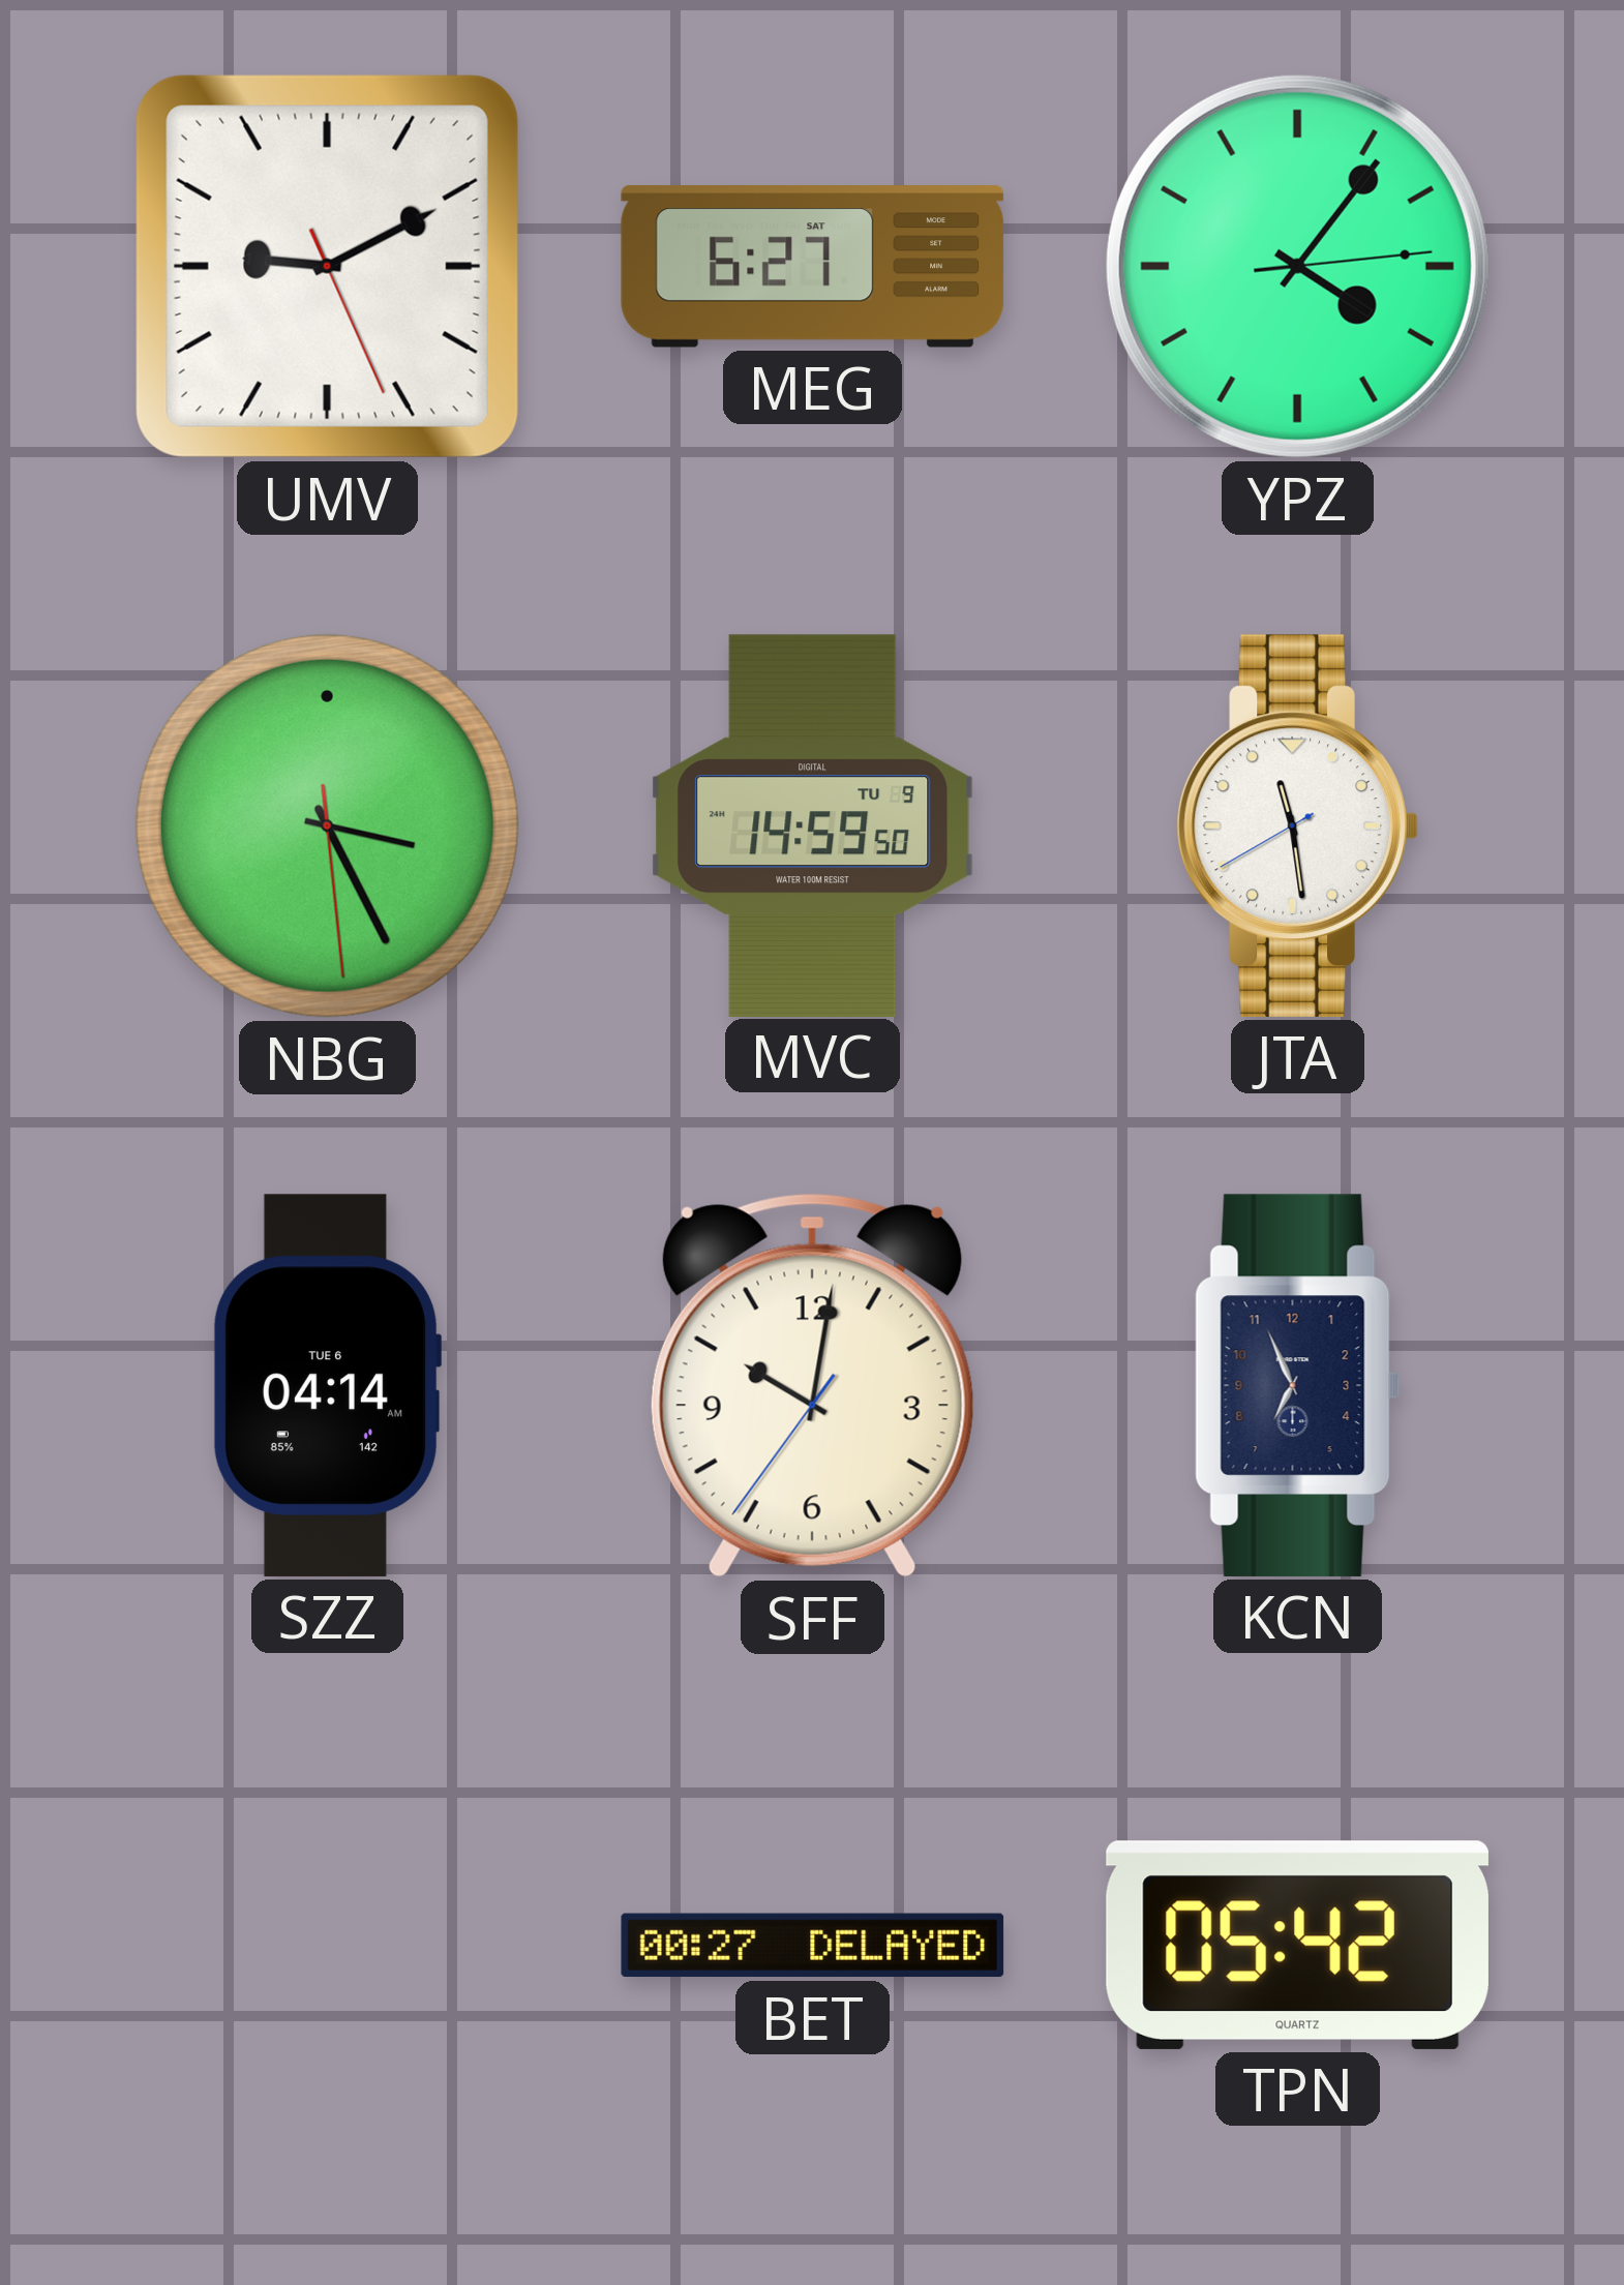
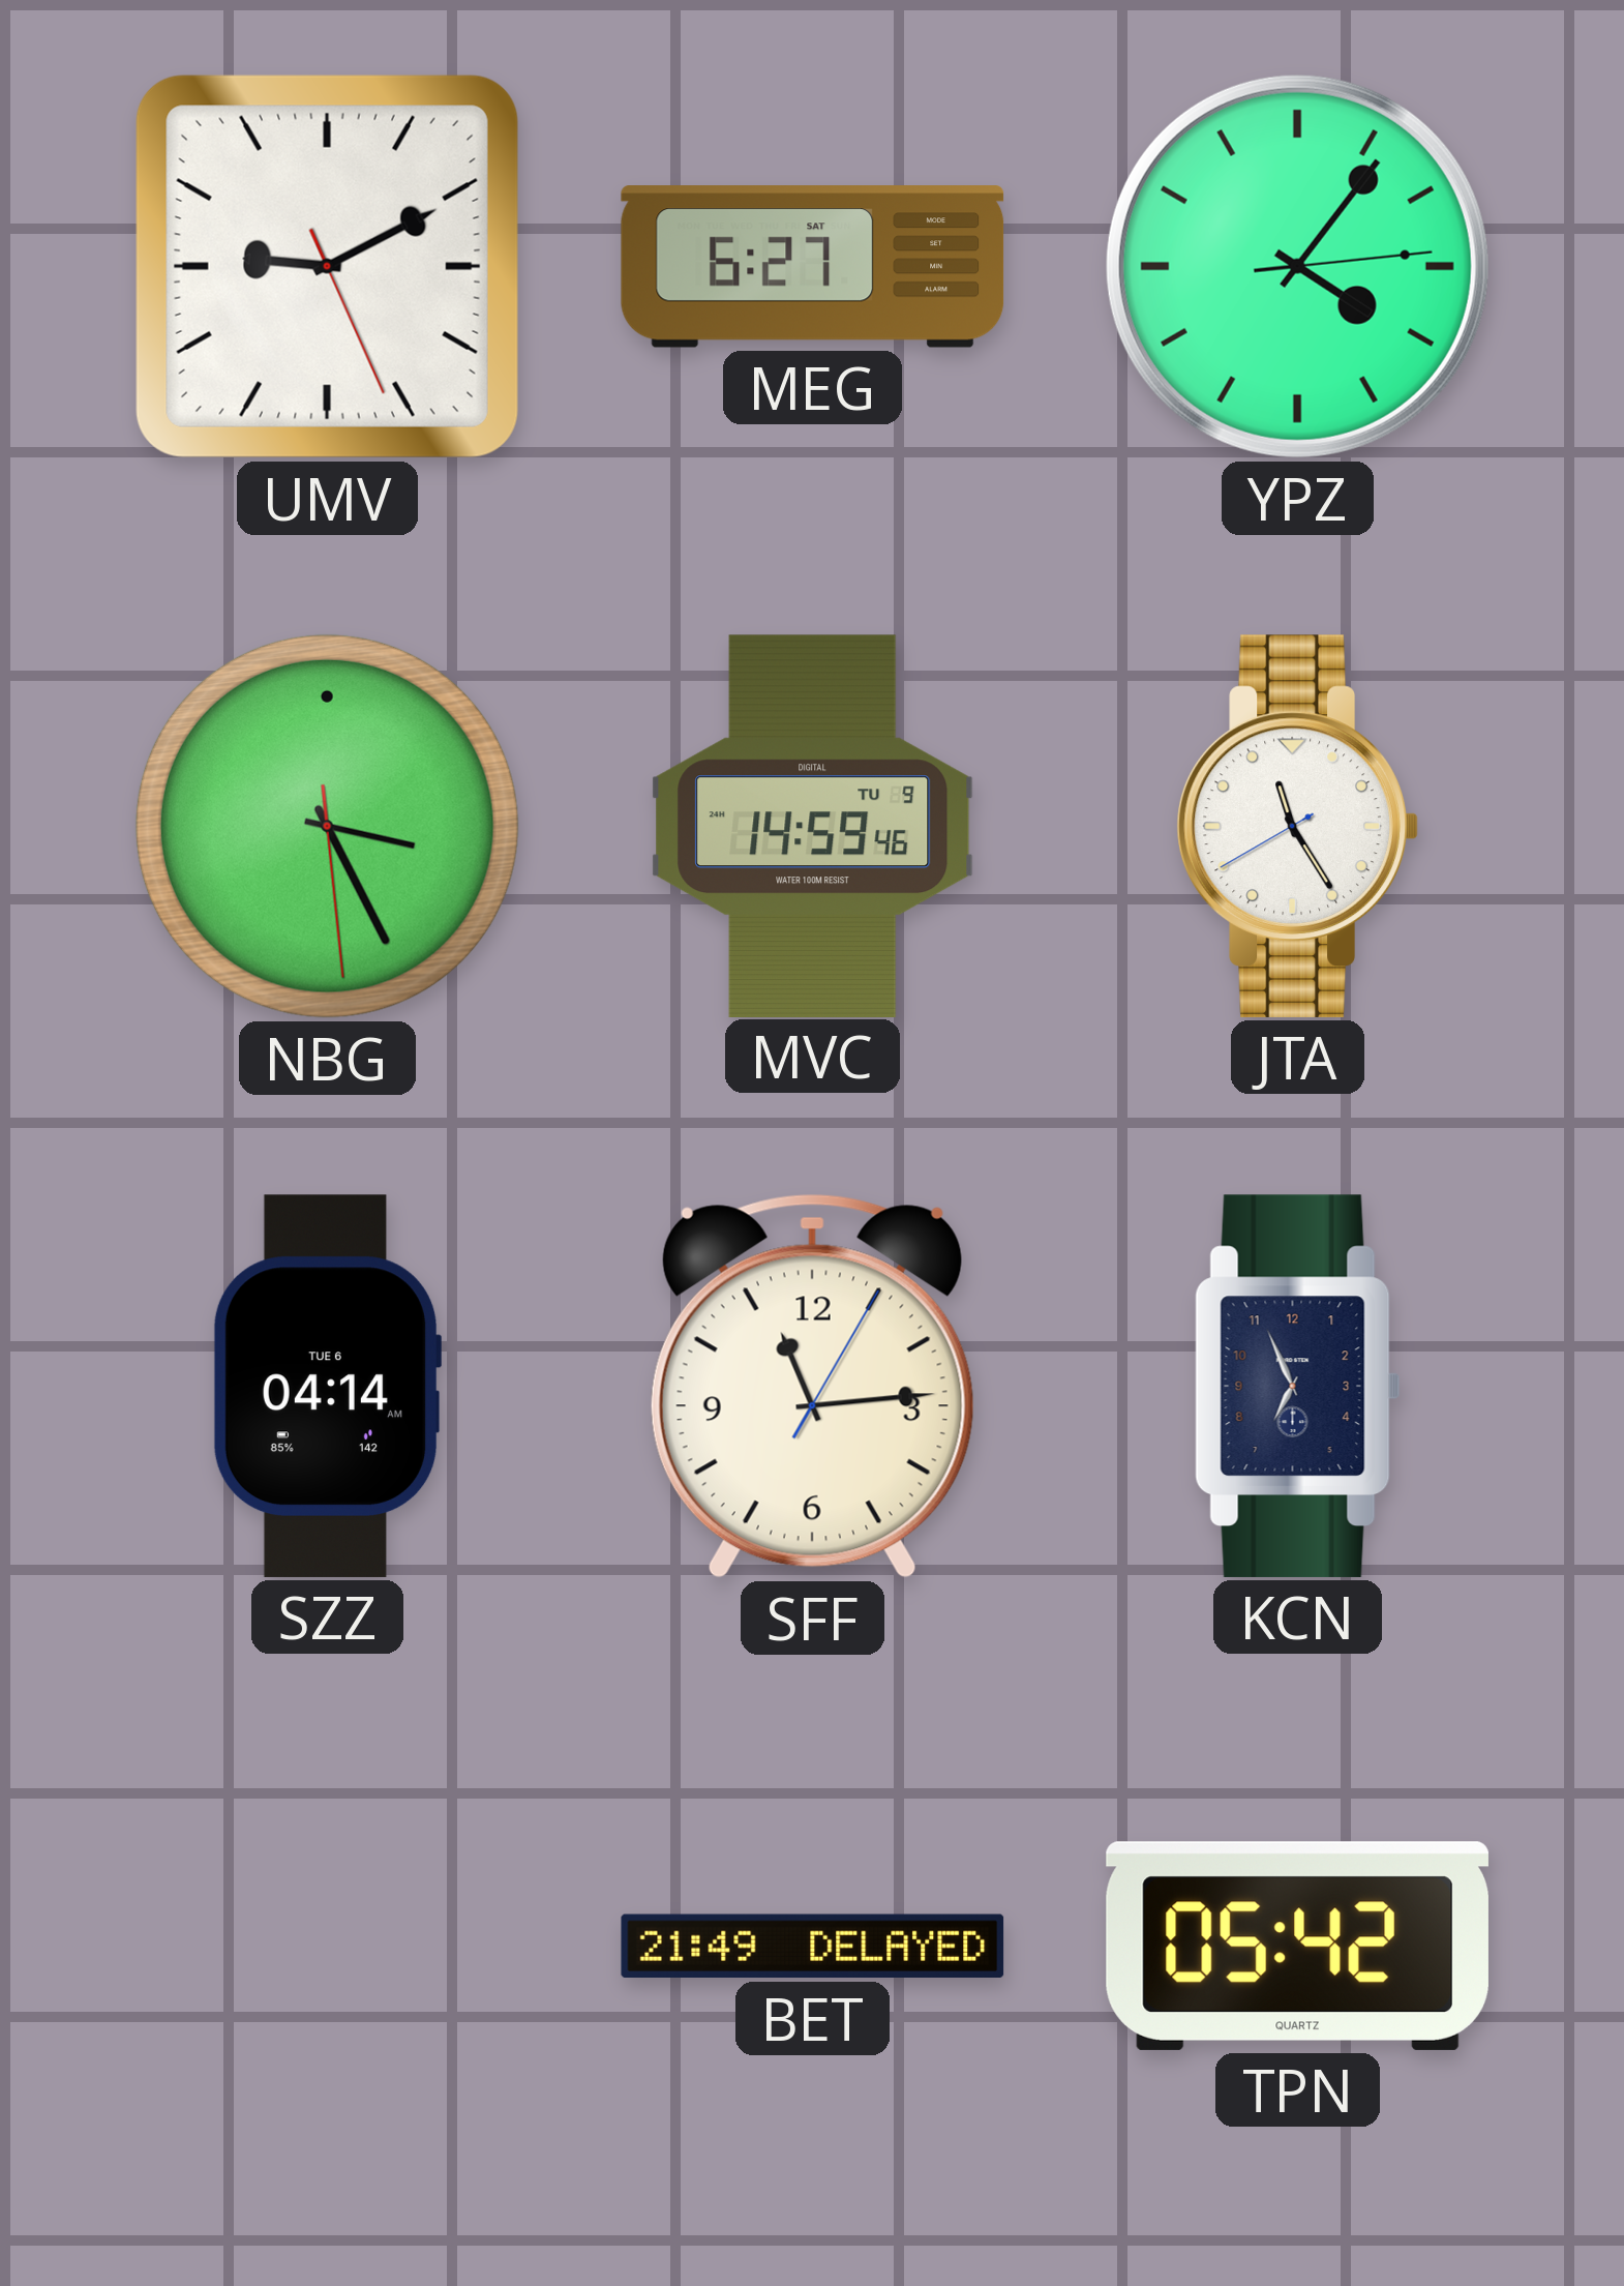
MVC: 14:59:50 -> 14:59:46
JTA: 11:28 -> 11:24
SFF: 10:01 -> 11:14
BET: 00:27 -> 21:49
